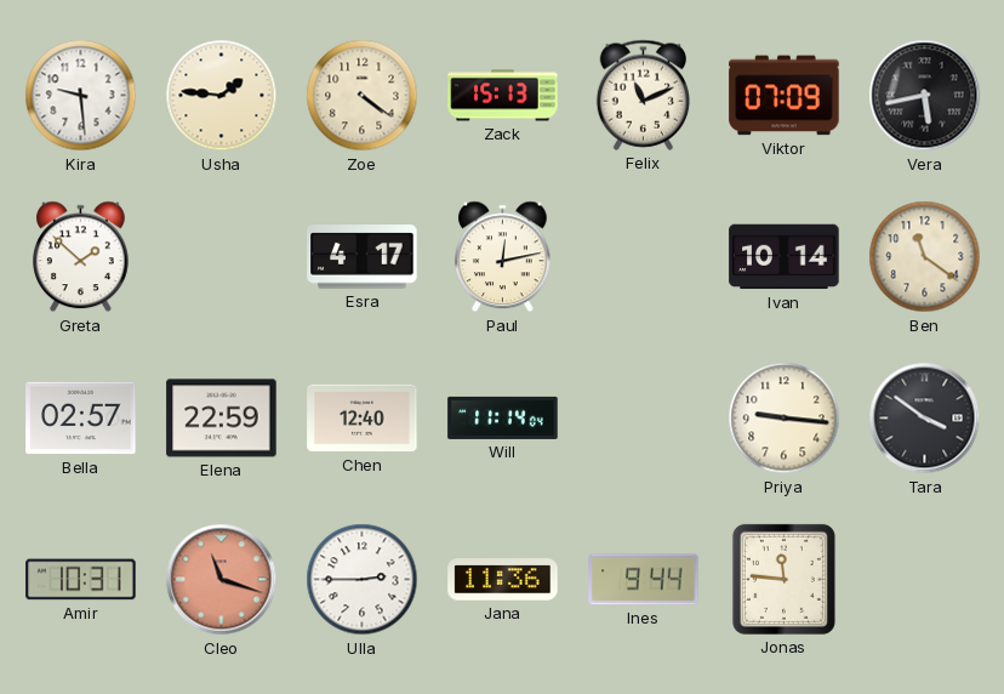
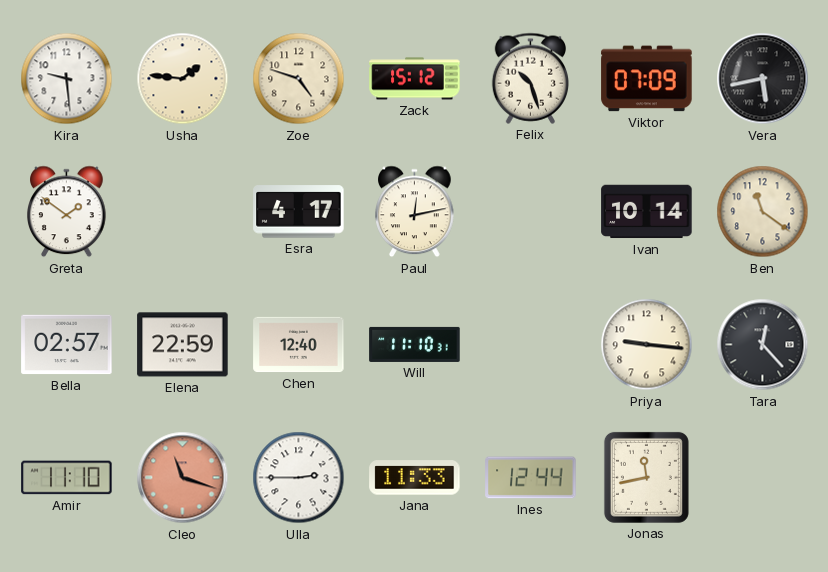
Zoe: 4:21 -> 4:48
Zack: 15:13 -> 15:12
Felix: 11:11 -> 10:27
Greta: 1:52 -> 1:51
Will: 11:14 -> 11:10
Tara: 3:51 -> 12:23
Amir: 10:31 -> 11:10
Jana: 11:36 -> 11:33
Ines: 9:44 -> 12:44
Jonas: 11:46 -> 11:43
